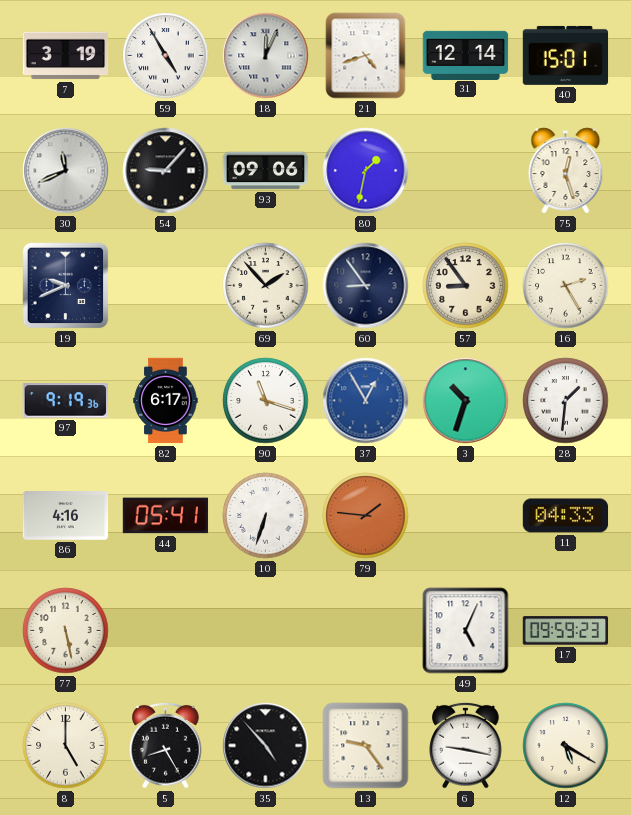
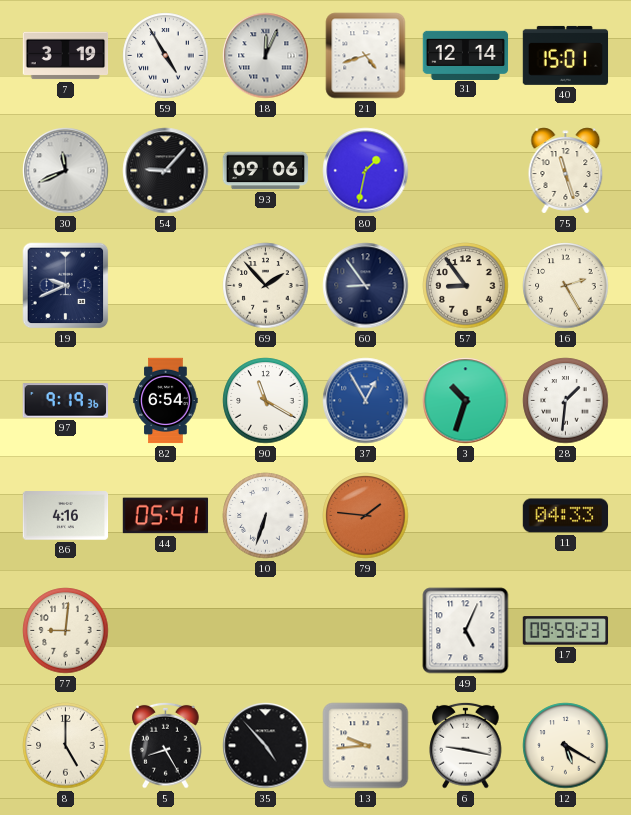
75: 12:27 -> 11:27
82: 6:17 -> 6:54
90: 11:18 -> 11:20
77: 5:28 -> 9:01
13: 9:24 -> 9:44
